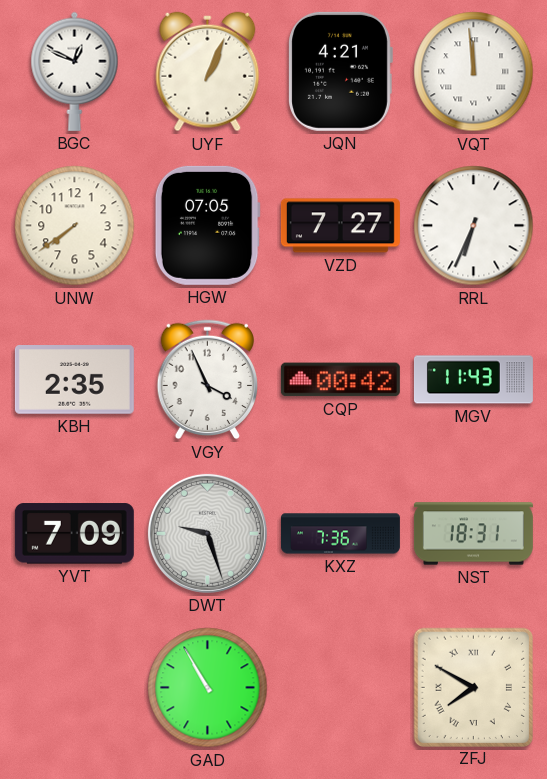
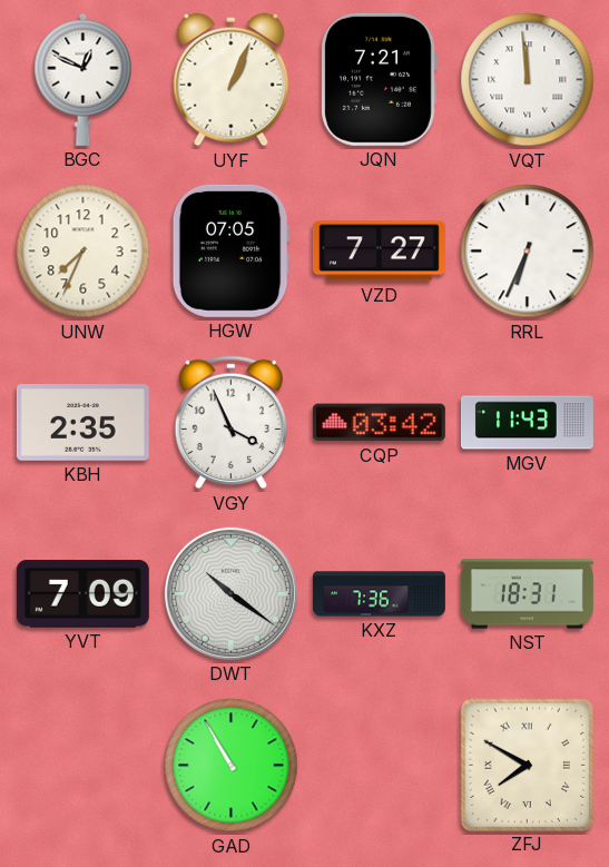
JQN: 4:21 -> 7:21
UNW: 7:39 -> 7:34
CQP: 00:42 -> 03:42
DWT: 9:27 -> 10:21
